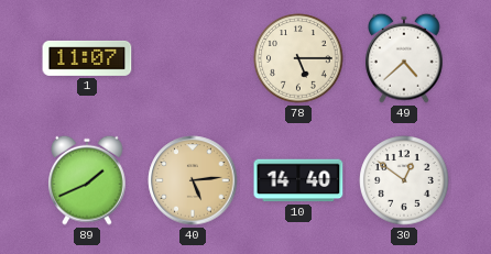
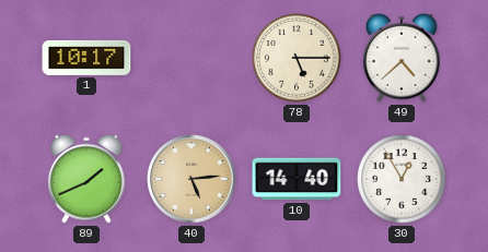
1: 11:07 -> 10:17
30: 12:51 -> 12:55
